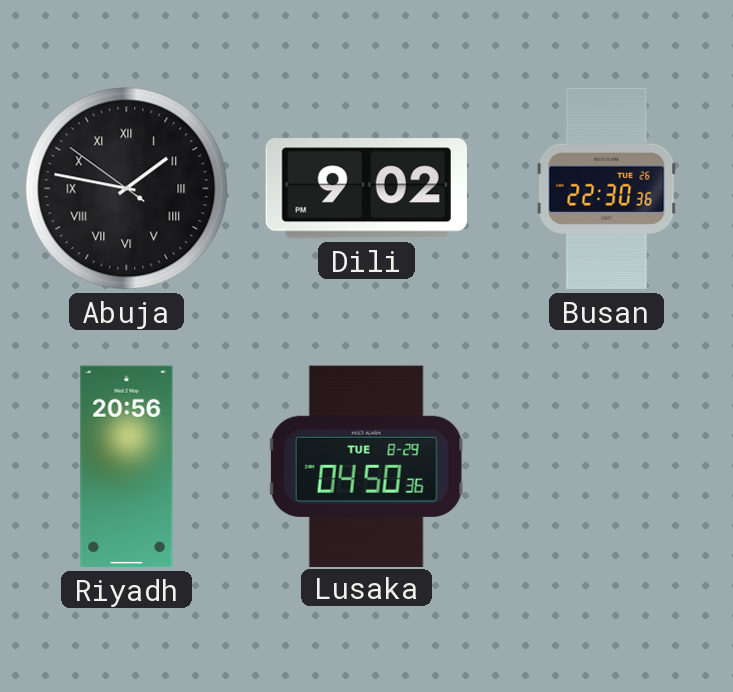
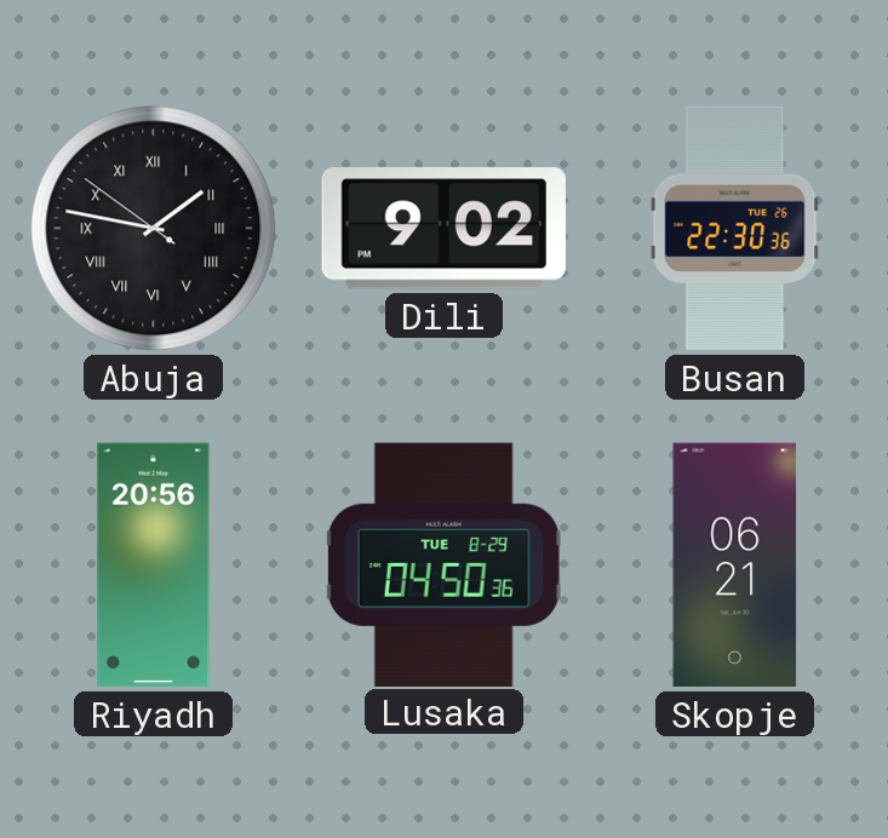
Skopje: none -> 06:21
